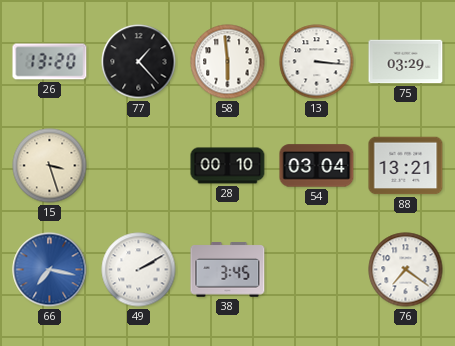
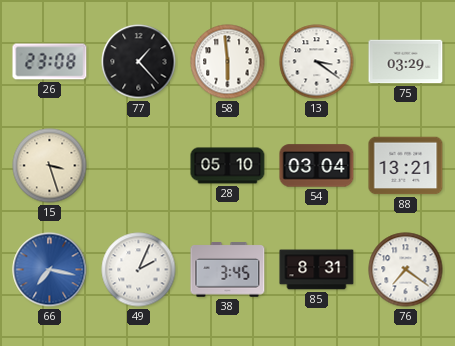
26: 13:20 -> 23:08
13: 3:16 -> 3:21
28: 00:10 -> 05:10
49: 2:10 -> 2:04
85: none -> 8:31
